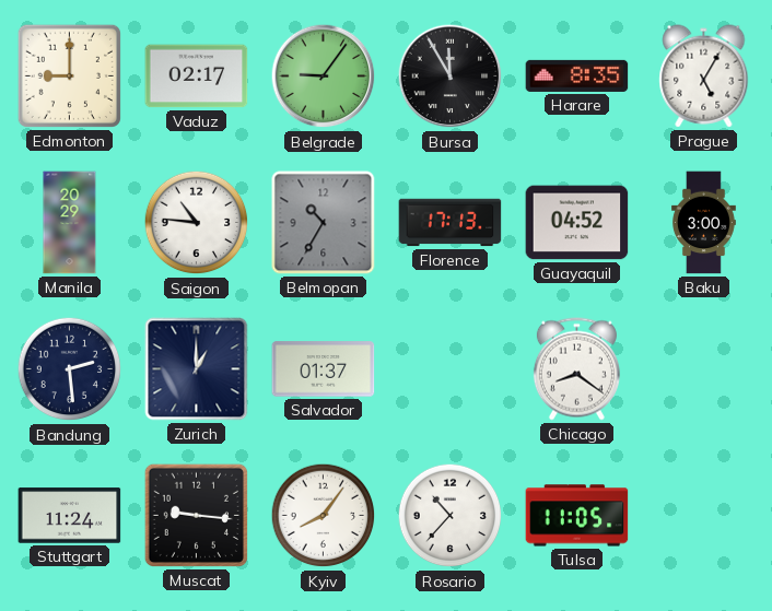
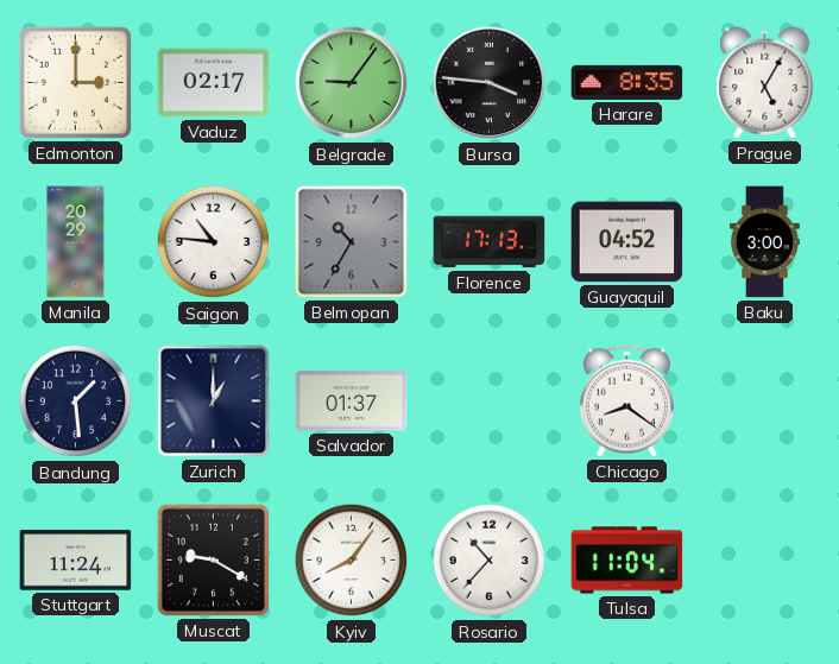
Edmonton: 9:00 -> 3:00
Bursa: 11:55 -> 3:46
Bandung: 2:29 -> 1:29
Muscat: 9:16 -> 9:20
Tulsa: 11:05 -> 11:04
